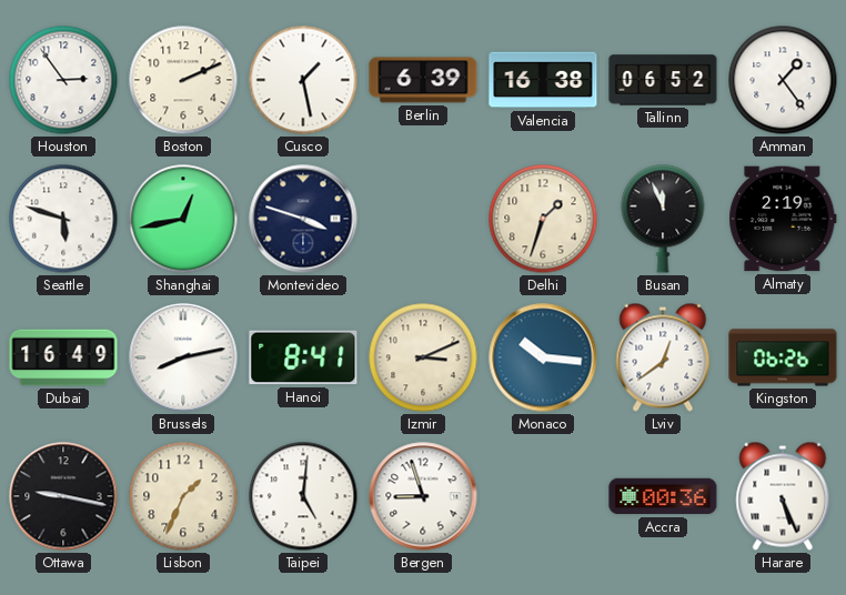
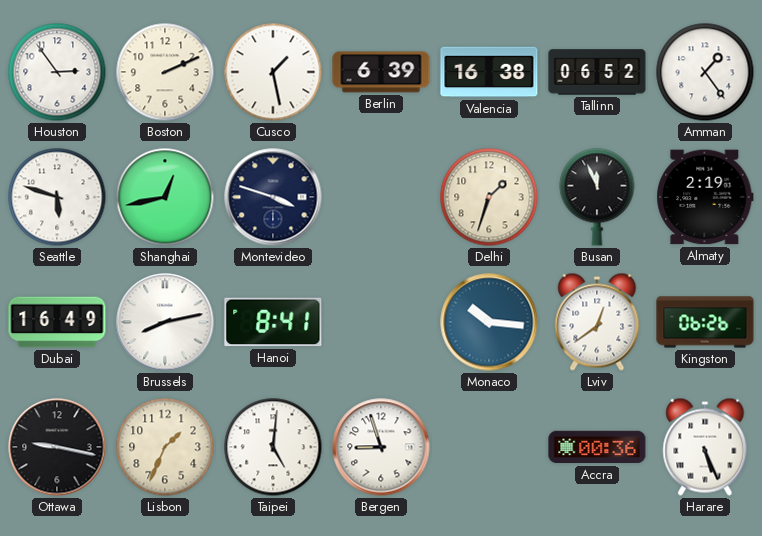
Izmir: 3:11 -> none
